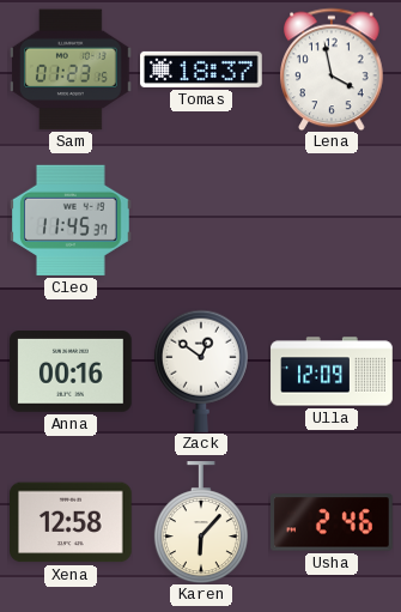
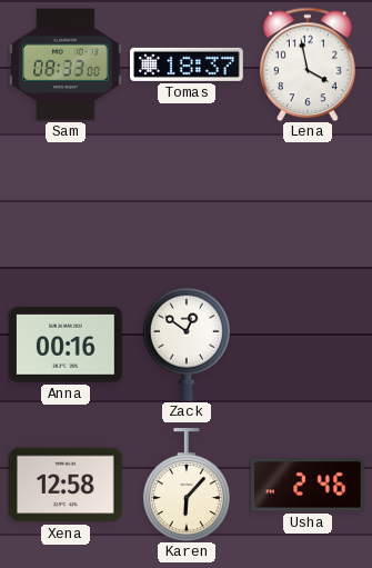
Sam: 01:23 -> 08:33
Cleo: 11:45 -> none
Ulla: 12:09 -> none
